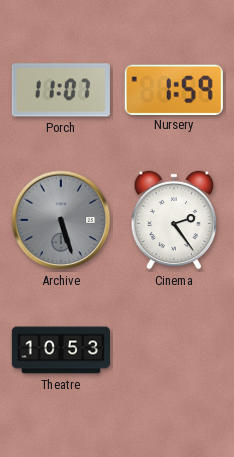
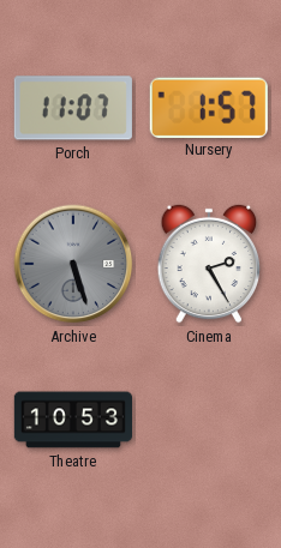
Nursery: 1:59 -> 1:57
Cinema: 2:24 -> 2:25
